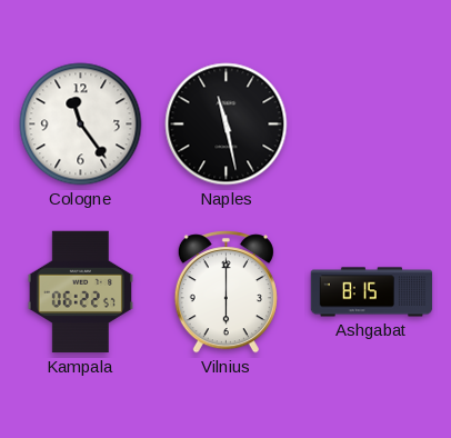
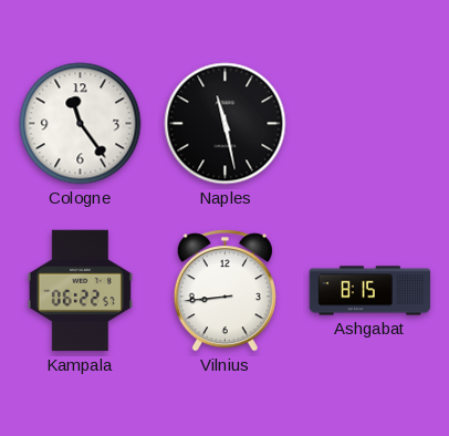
Vilnius: 6:00 -> 8:44
